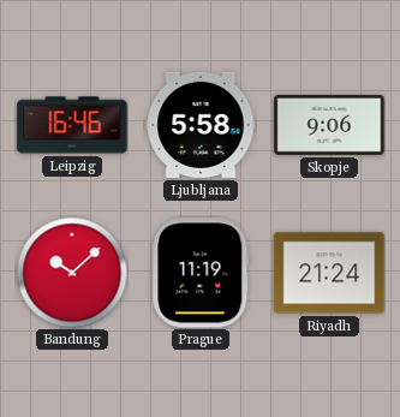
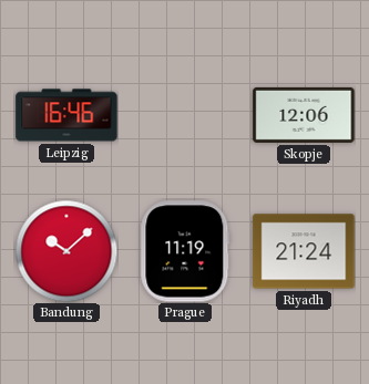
Ljubljana: 5:58 -> none
Skopje: 9:06 -> 12:06
